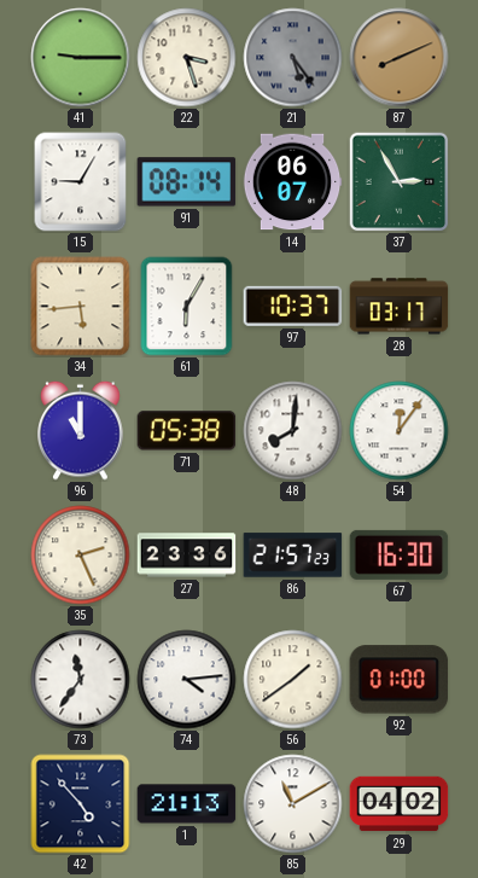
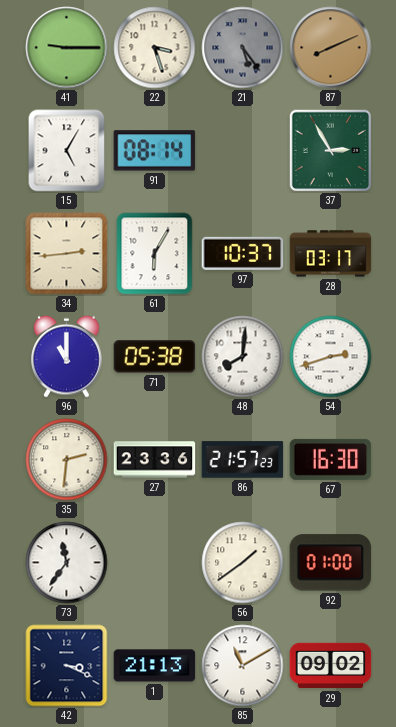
15: 9:05 -> 5:05
14: 06:07 -> none
34: 5:44 -> 2:44
54: 12:06 -> 2:42
35: 2:26 -> 2:31
74: 4:14 -> none
42: 4:53 -> 3:19
29: 04:02 -> 09:02
